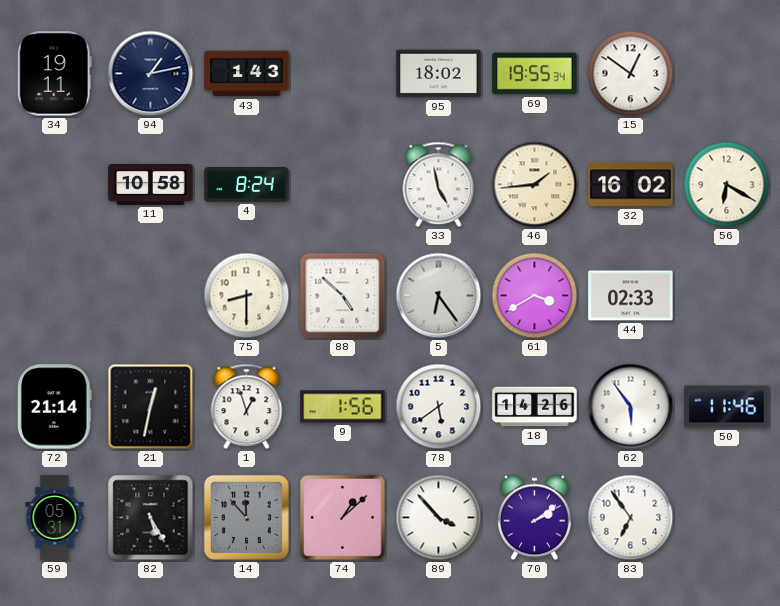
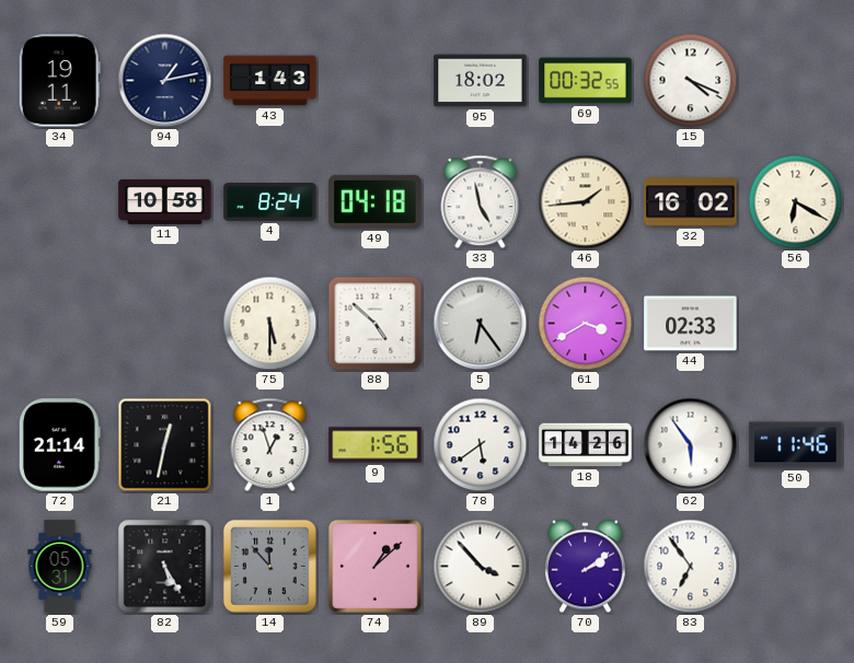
69: 19:55 -> 00:32
15: 12:51 -> 4:19
49: none -> 04:18
75: 8:30 -> 5:30
